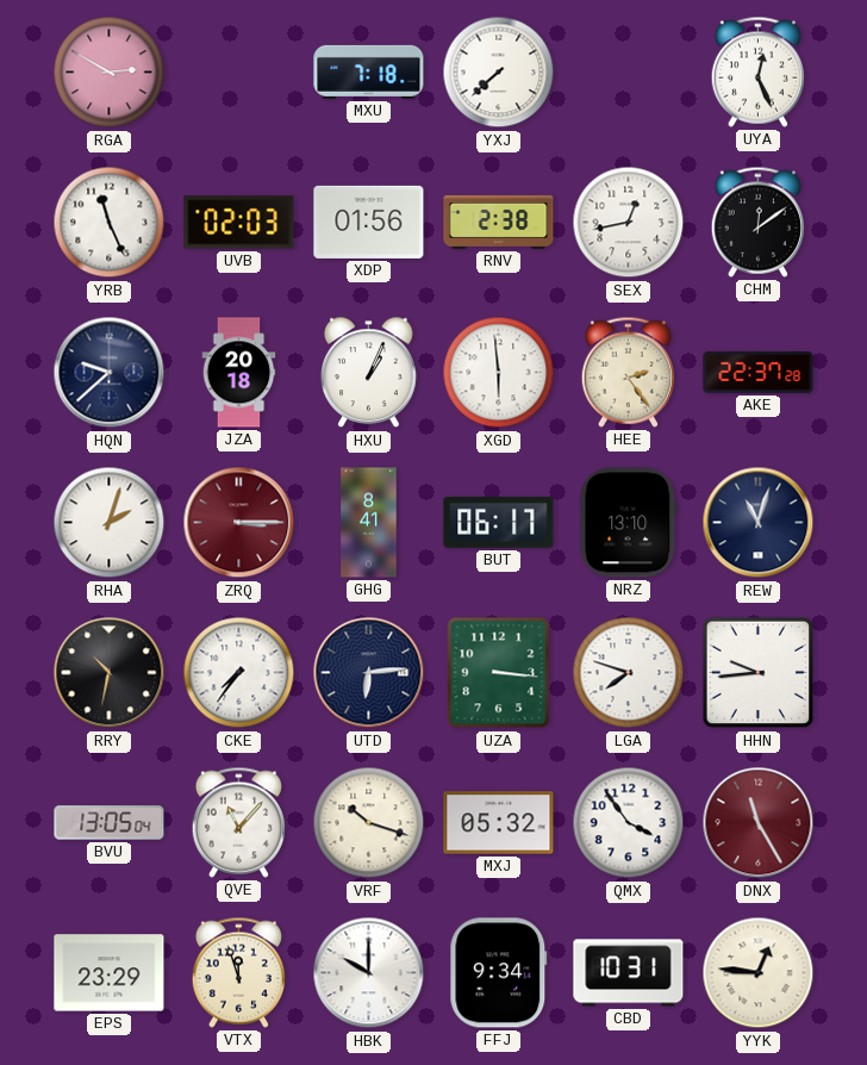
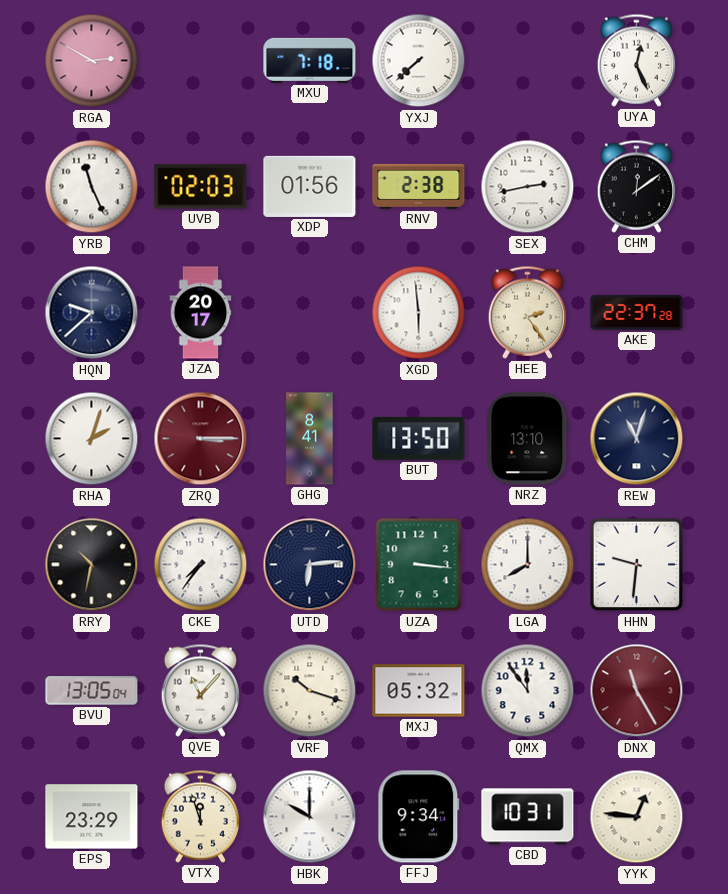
SEX: 12:43 -> 2:43
JZA: 20:18 -> 20:17
HXU: 1:04 -> none
BUT: 06:17 -> 13:50
LGA: 7:48 -> 8:00
HHN: 9:44 -> 9:31
QMX: 3:54 -> 11:54
